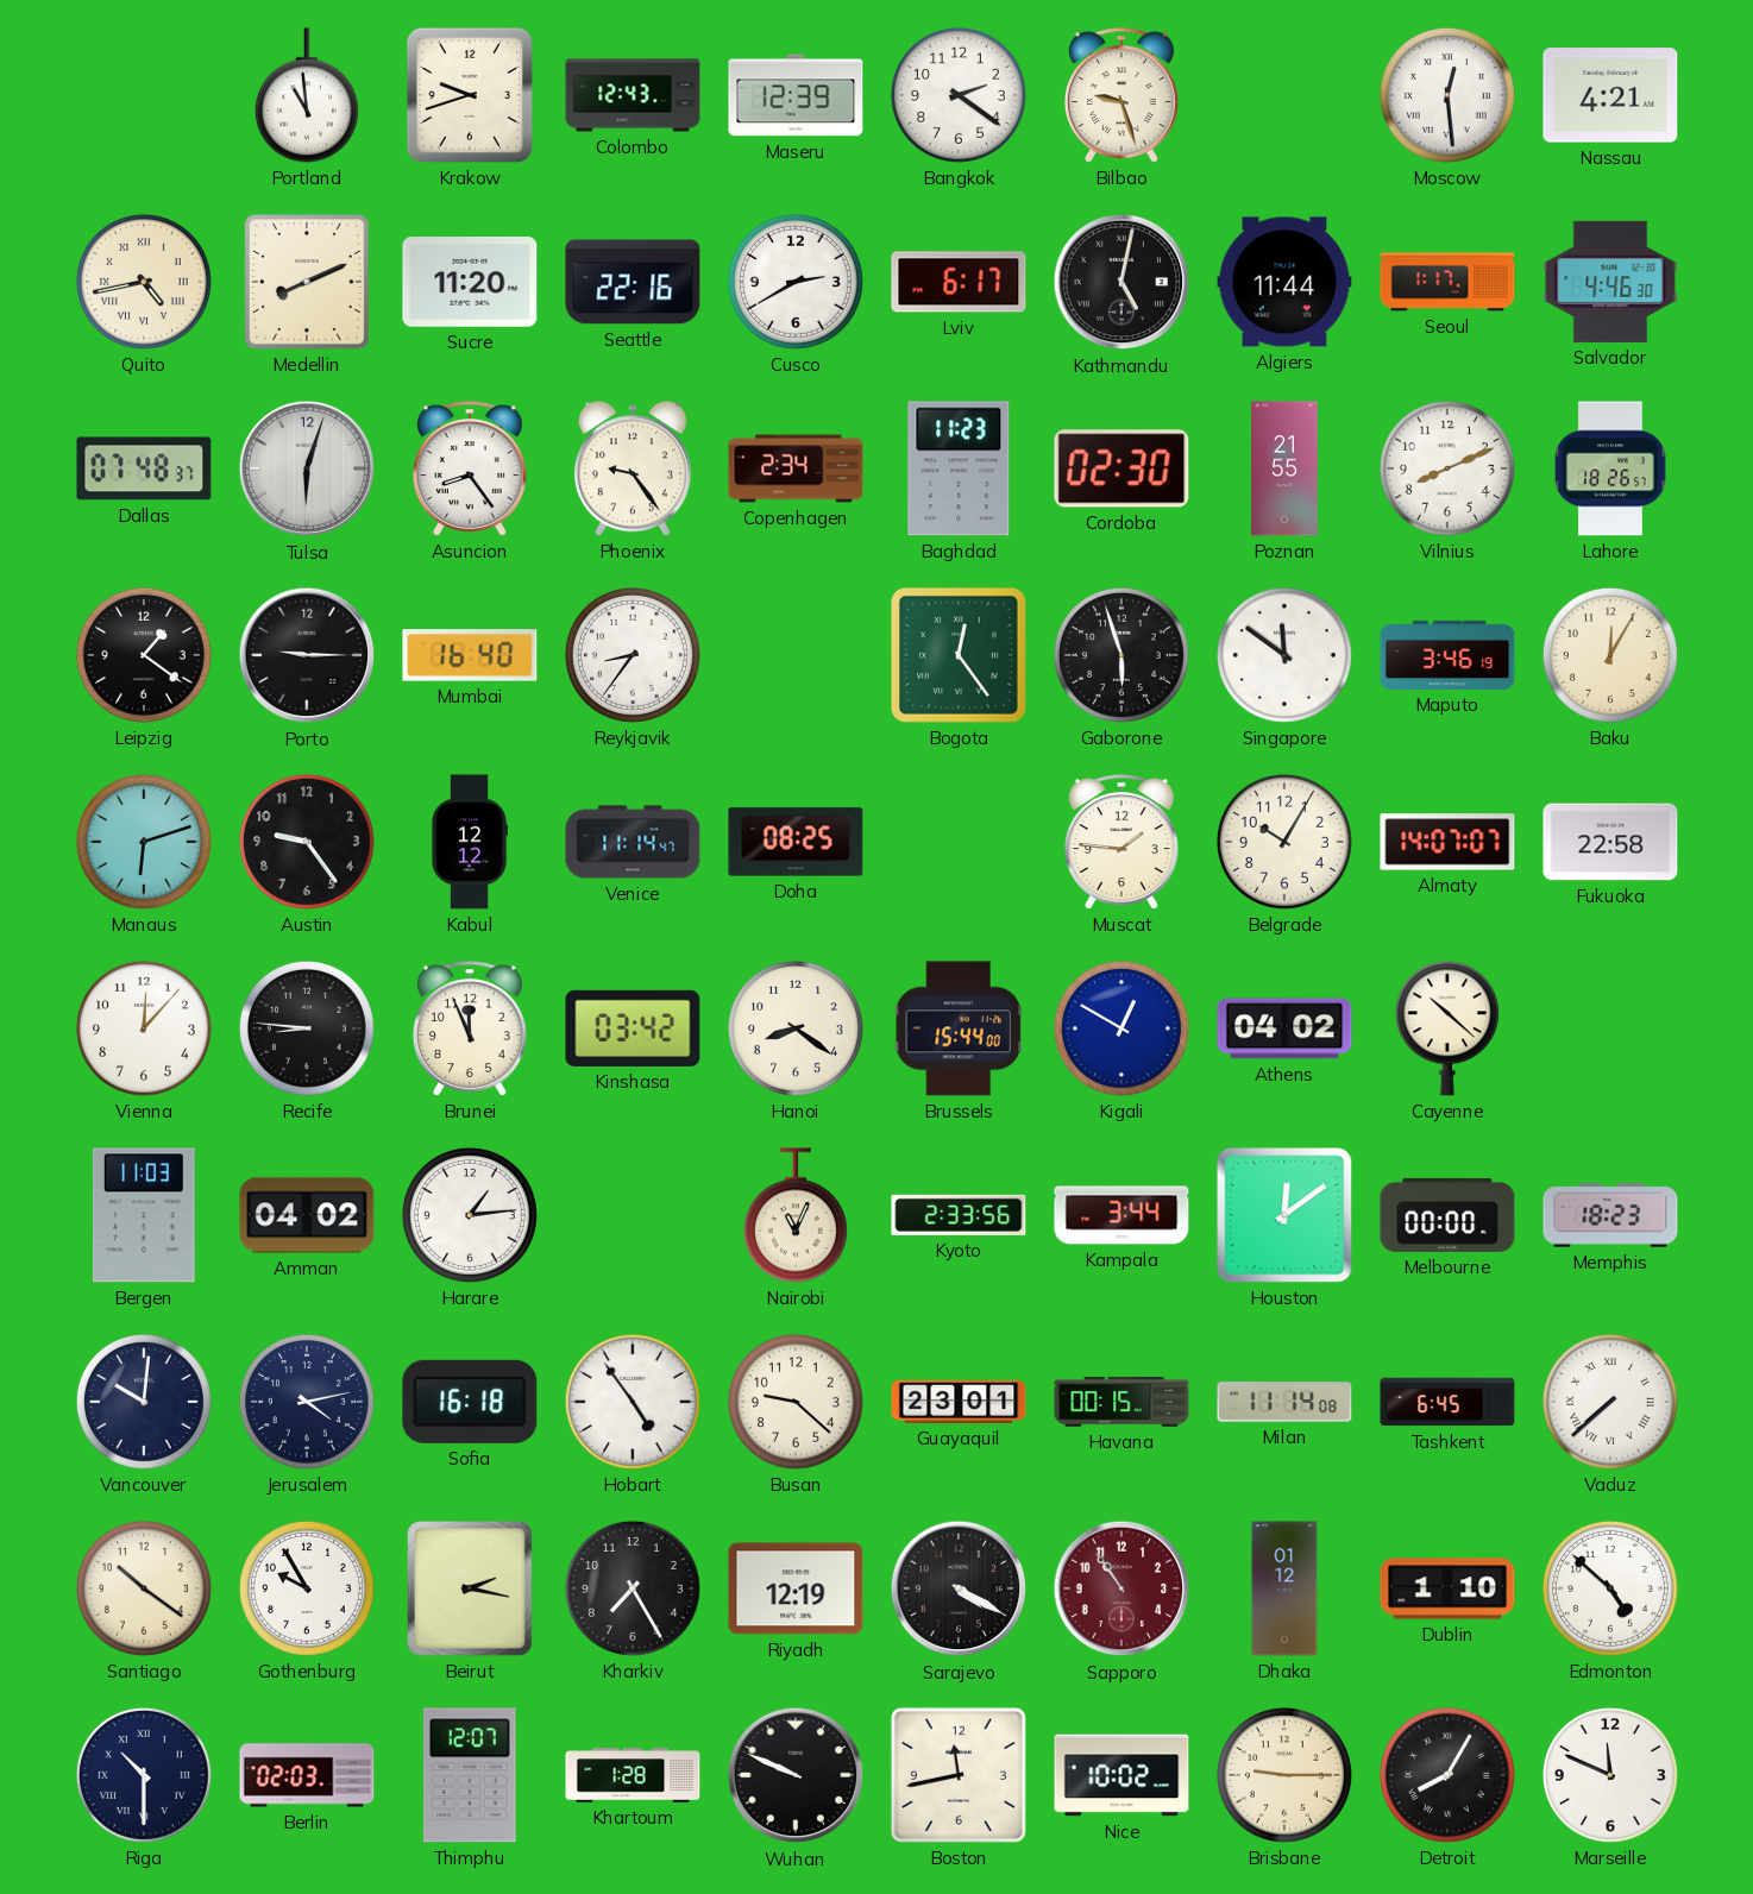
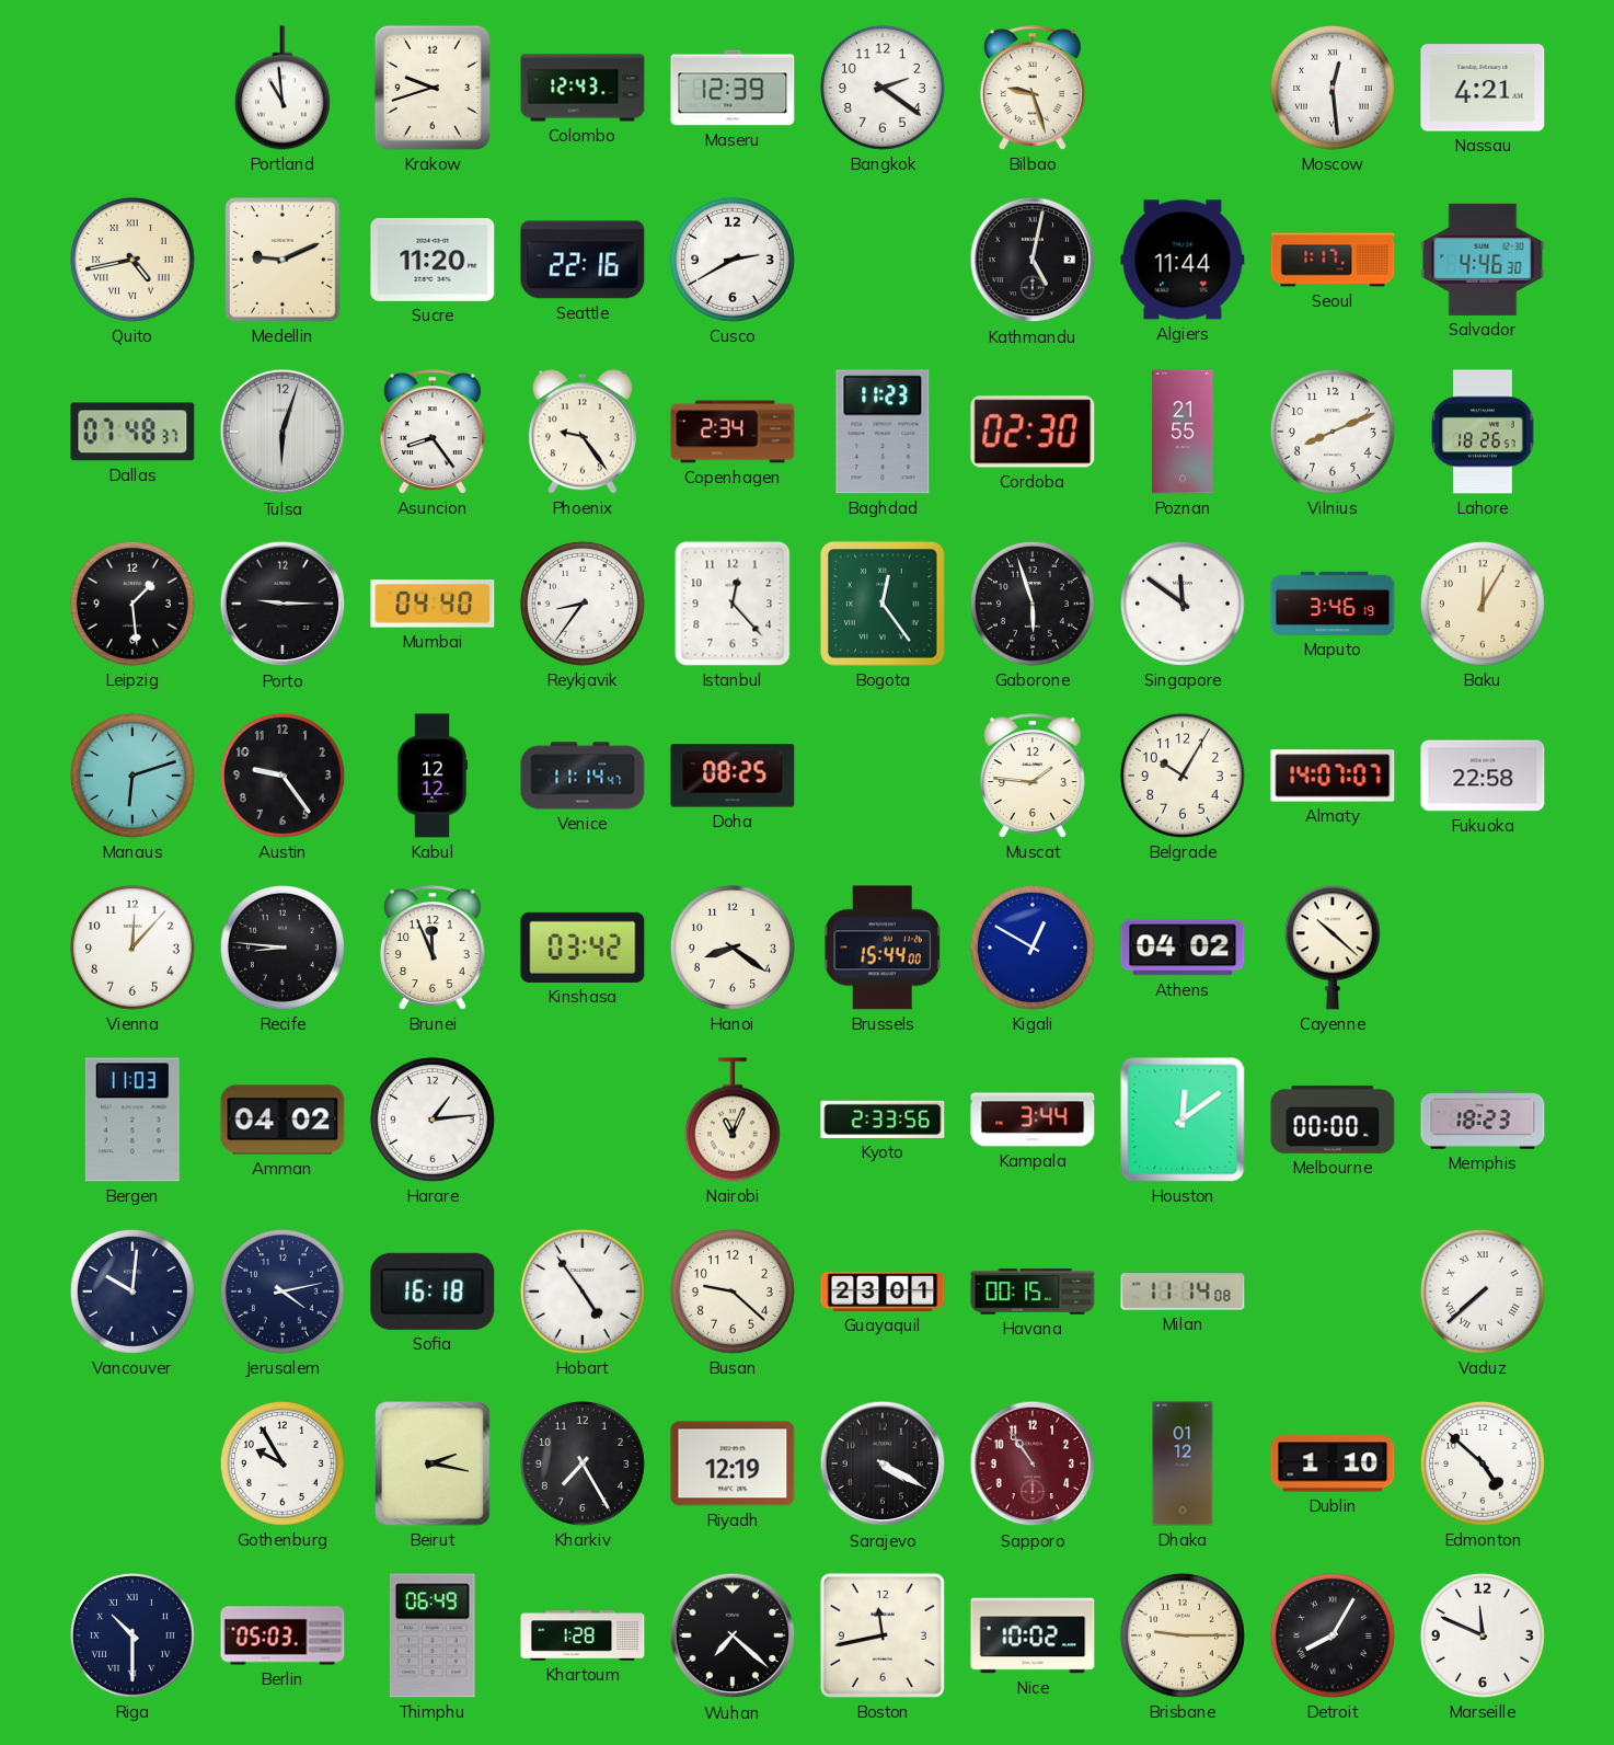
Medellin: 8:11 -> 9:11
Lviv: 6:17 -> none
Leipzig: 1:21 -> 1:29
Mumbai: 16:40 -> 04:40
Istanbul: none -> 12:23
Tashkent: 6:45 -> none
Santiago: 10:21 -> none
Berlin: 02:03 -> 05:03
Thimphu: 12:07 -> 06:49
Wuhan: 9:49 -> 7:22
